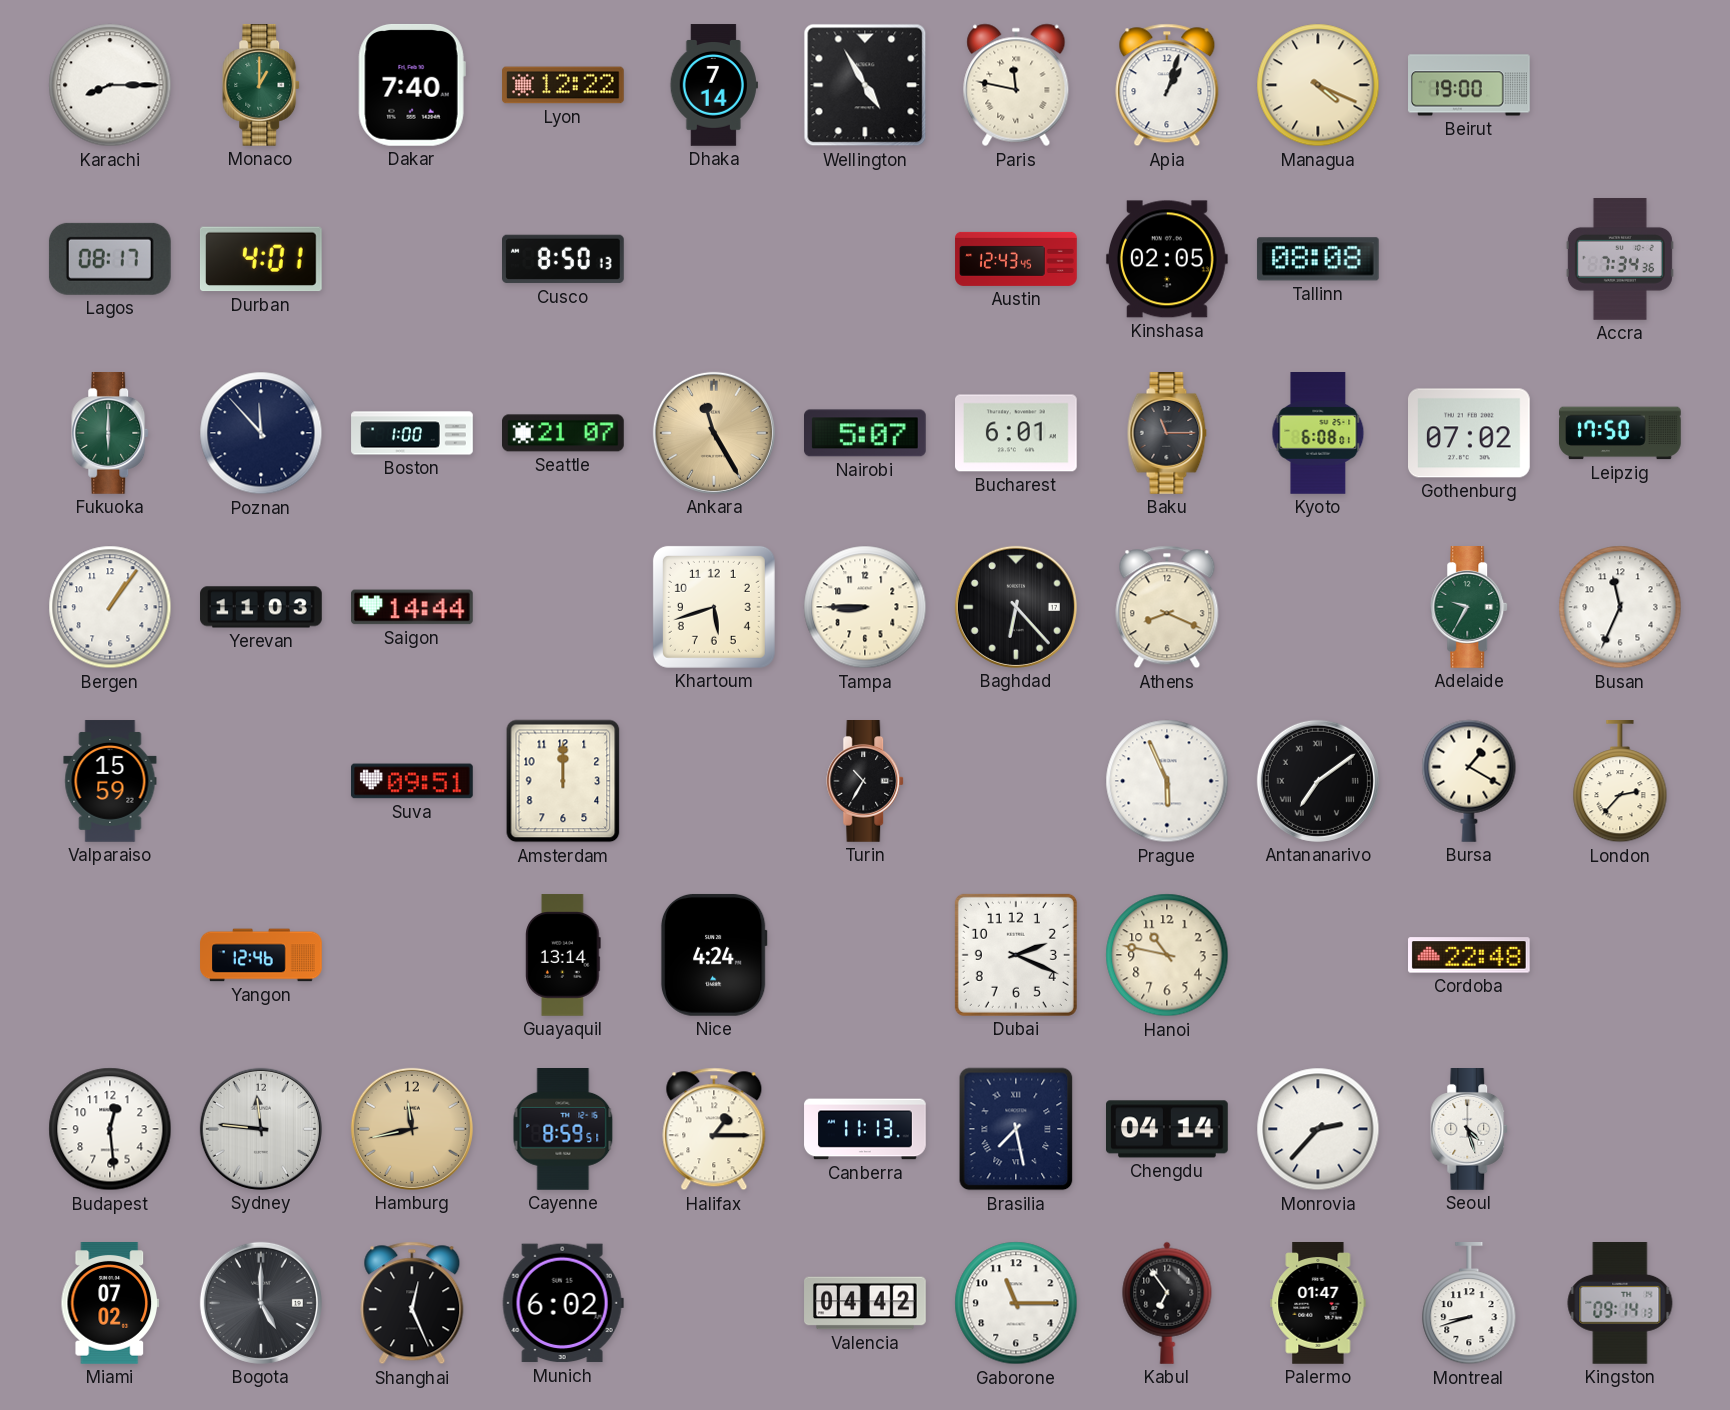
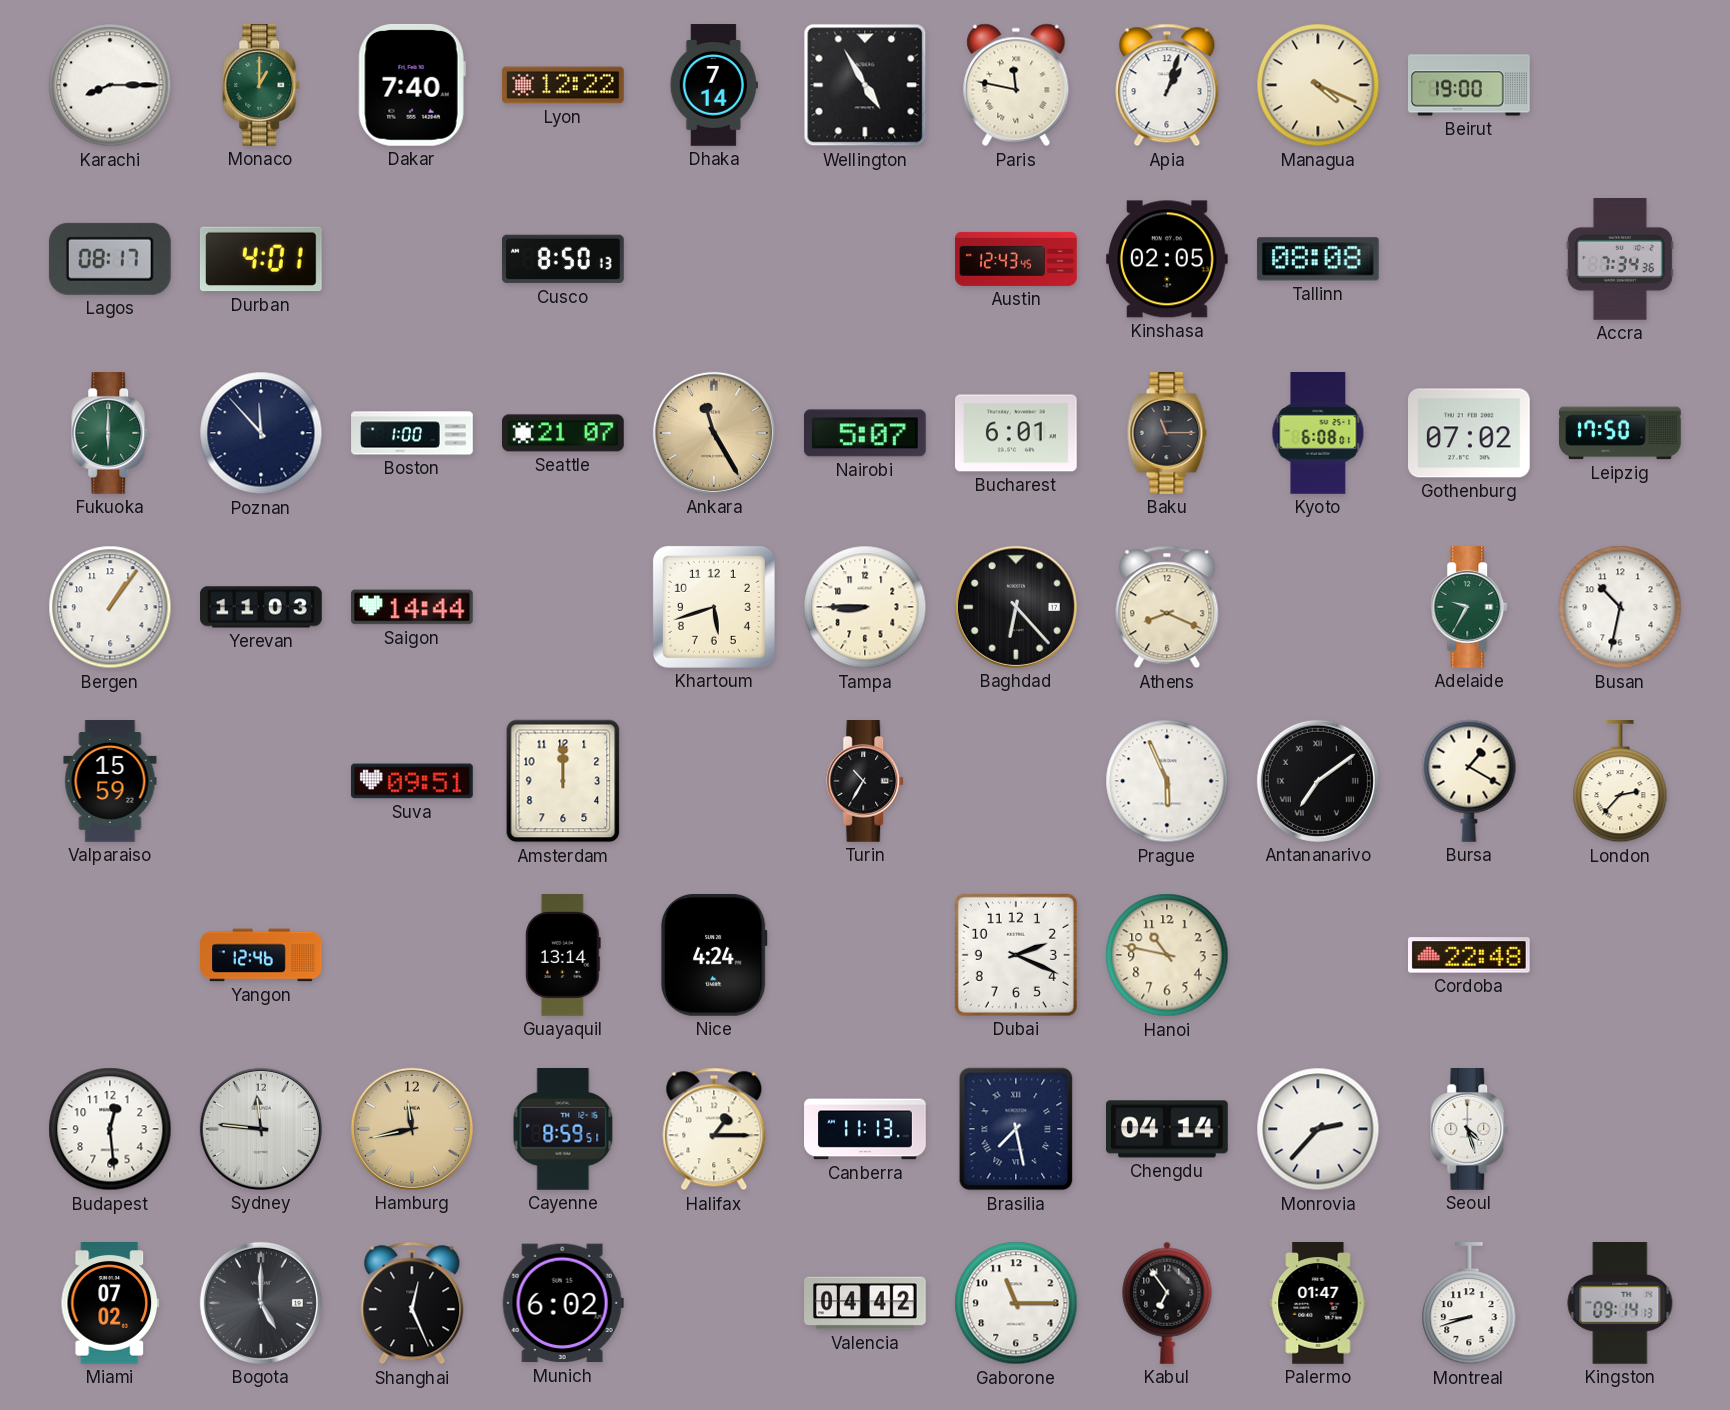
Busan: 11:34 -> 10:32
